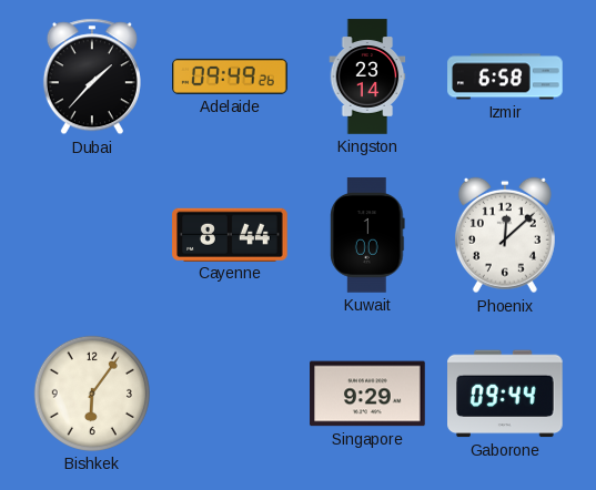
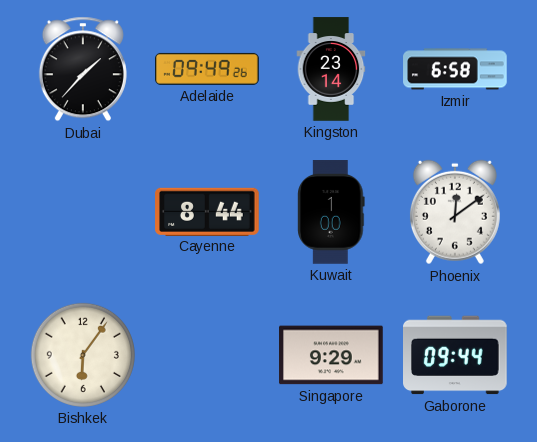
Phoenix: 12:08 -> 12:09
